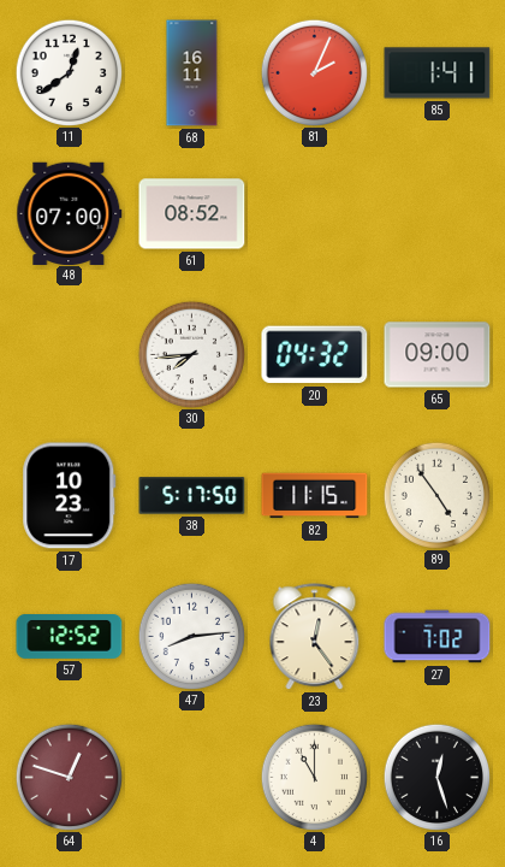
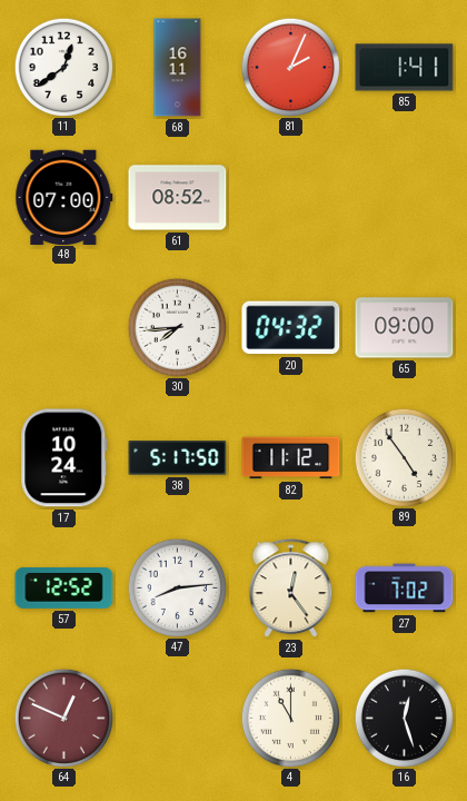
17: 10:23 -> 10:24
82: 11:15 -> 11:12
64: 12:48 -> 12:49
